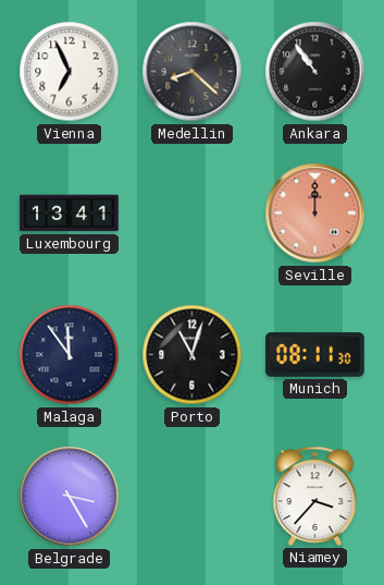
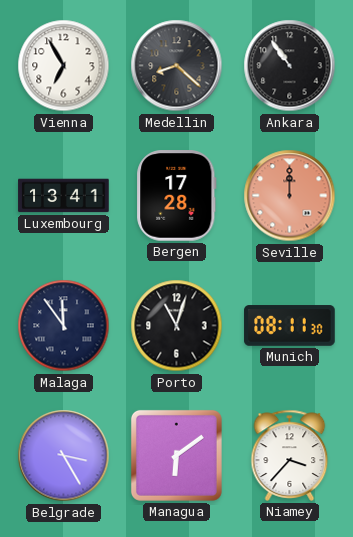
Vienna: 6:56 -> 6:55
Bergen: none -> 17:28
Managua: none -> 6:09
